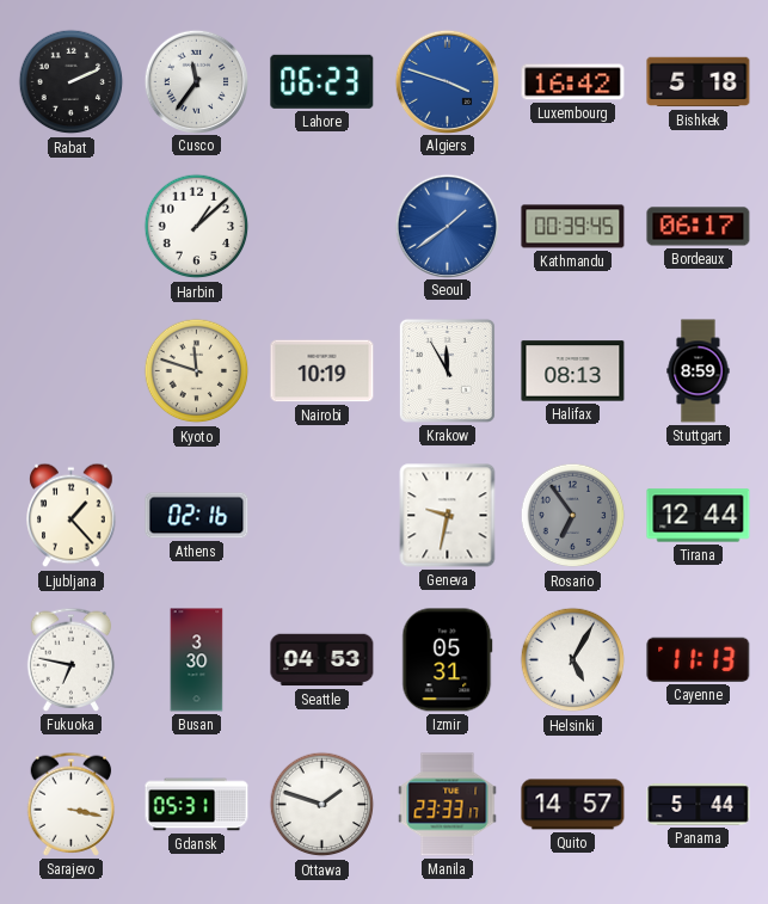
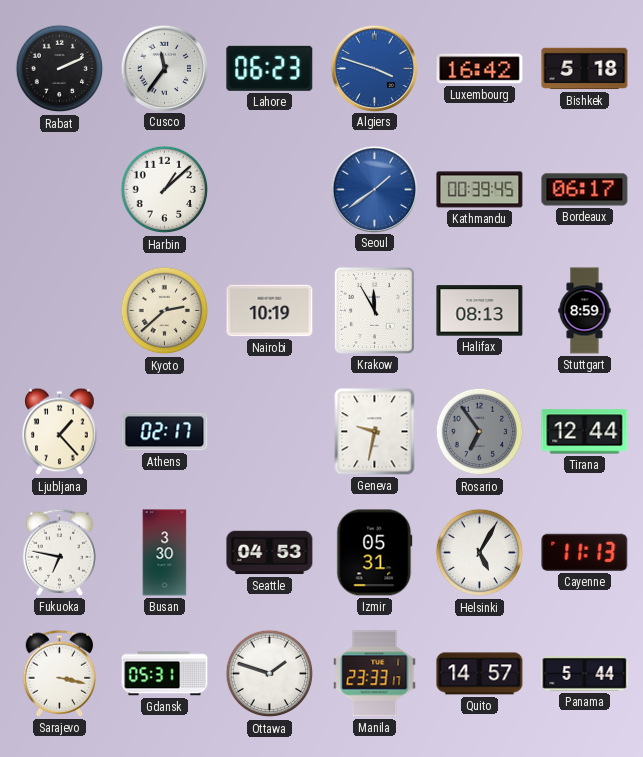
Kyoto: 11:48 -> 2:38
Athens: 02:16 -> 02:17
